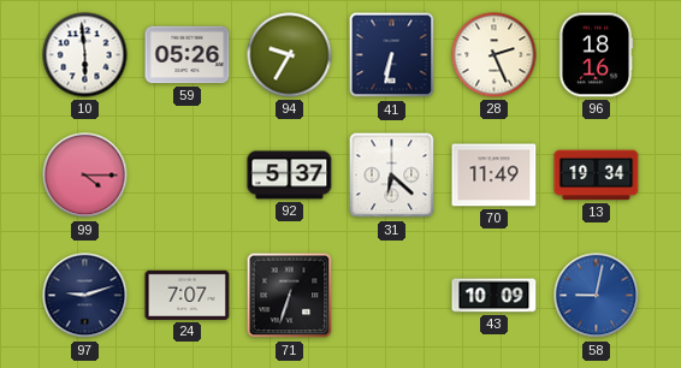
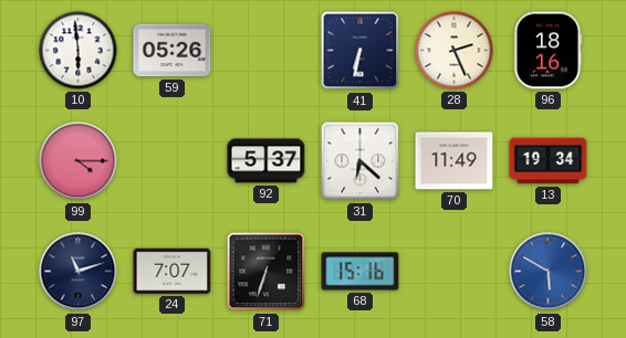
94: 9:35 -> none
97: 9:12 -> 11:12
68: none -> 15:16
43: 10:09 -> none
58: 9:02 -> 5:50
